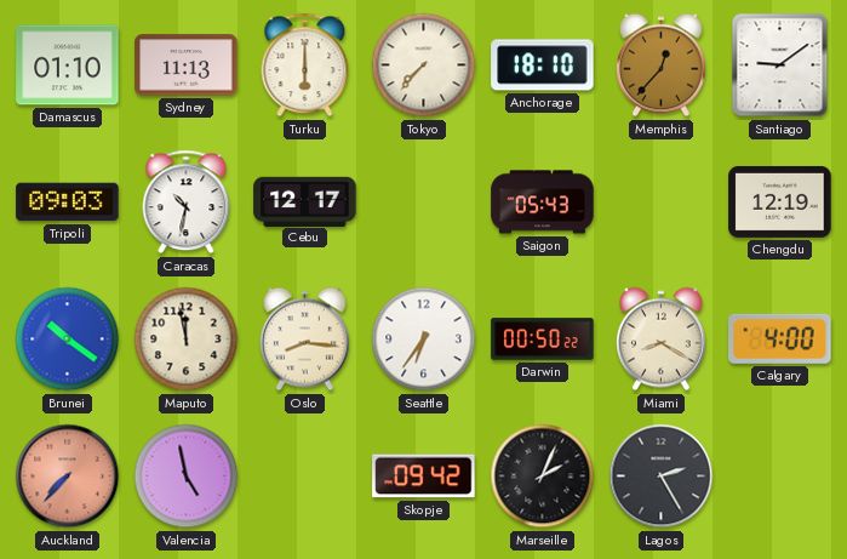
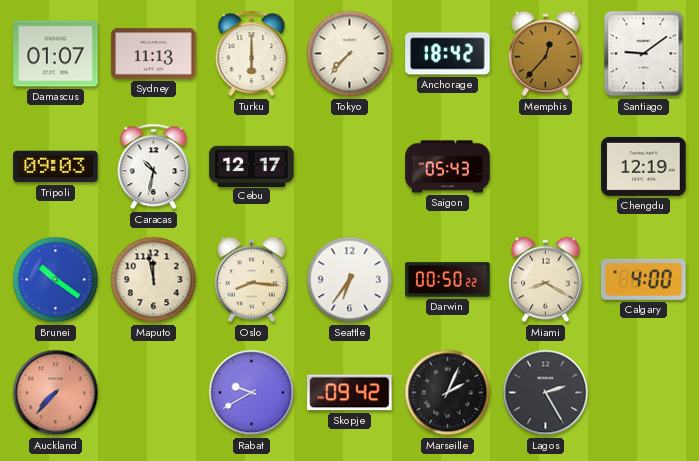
Damascus: 01:10 -> 01:07
Anchorage: 18:10 -> 18:42
Valencia: 4:58 -> none
Rabat: none -> 9:40
